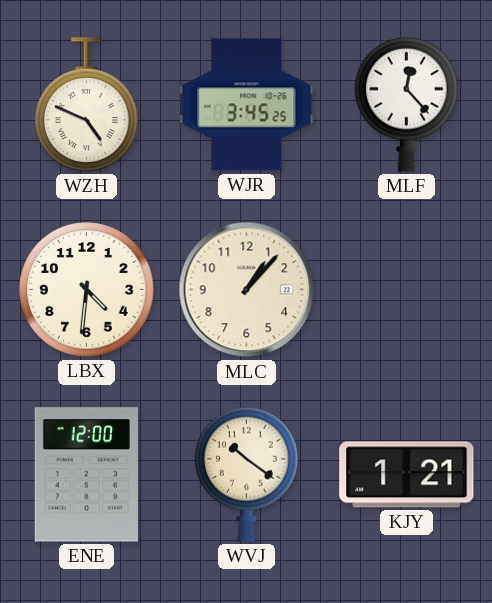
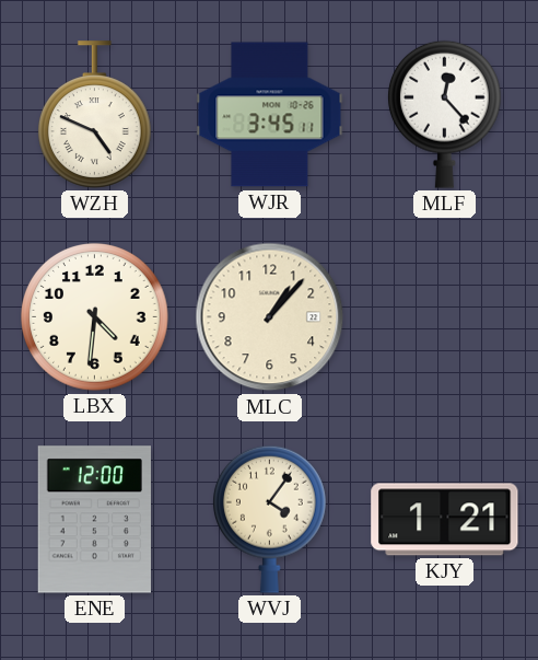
WJR: 3:45:25 -> 3:45:11
WVJ: 10:21 -> 4:06
